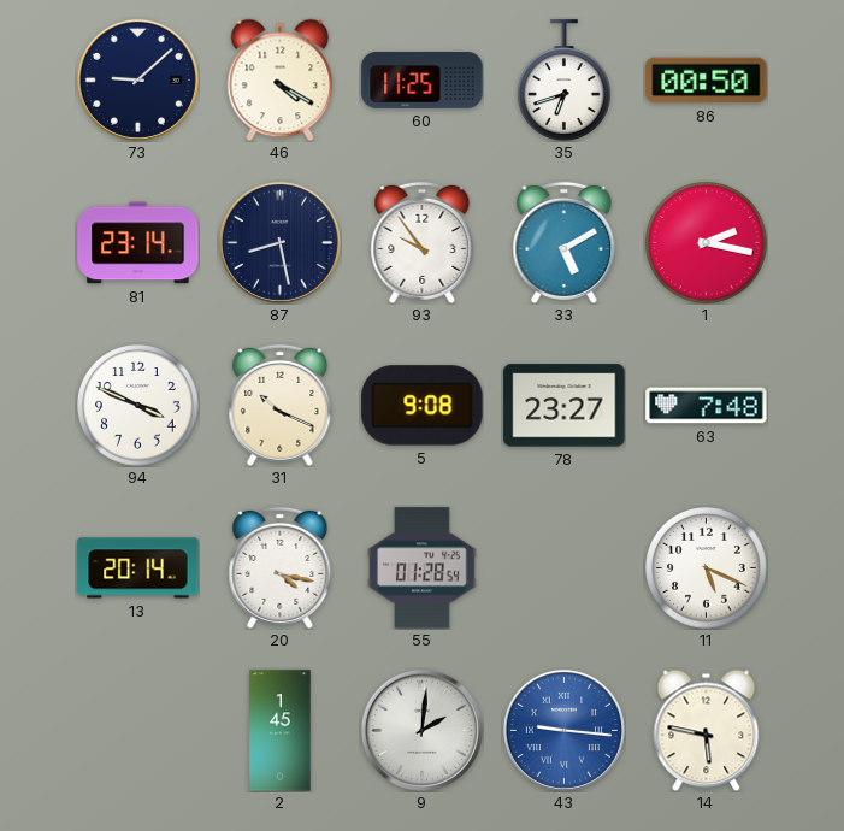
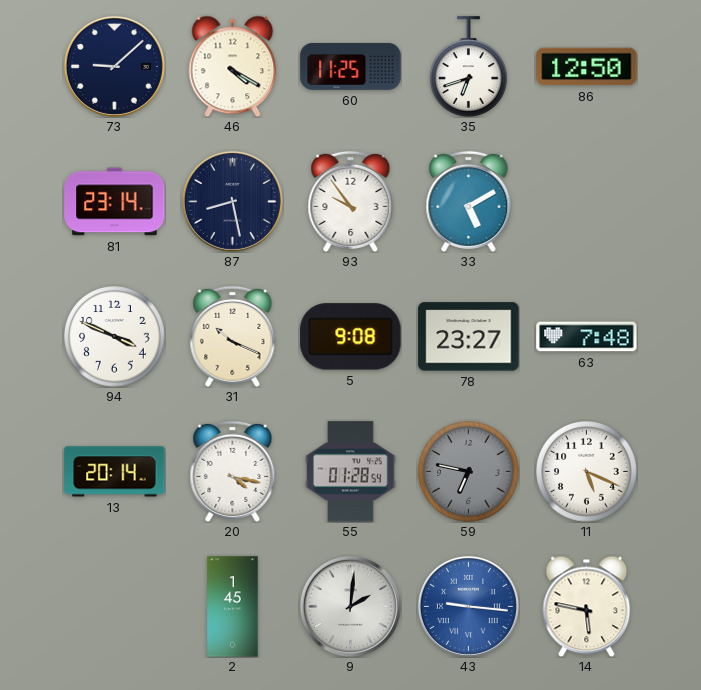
86: 00:50 -> 12:50
1: 2:17 -> none
59: none -> 6:47
